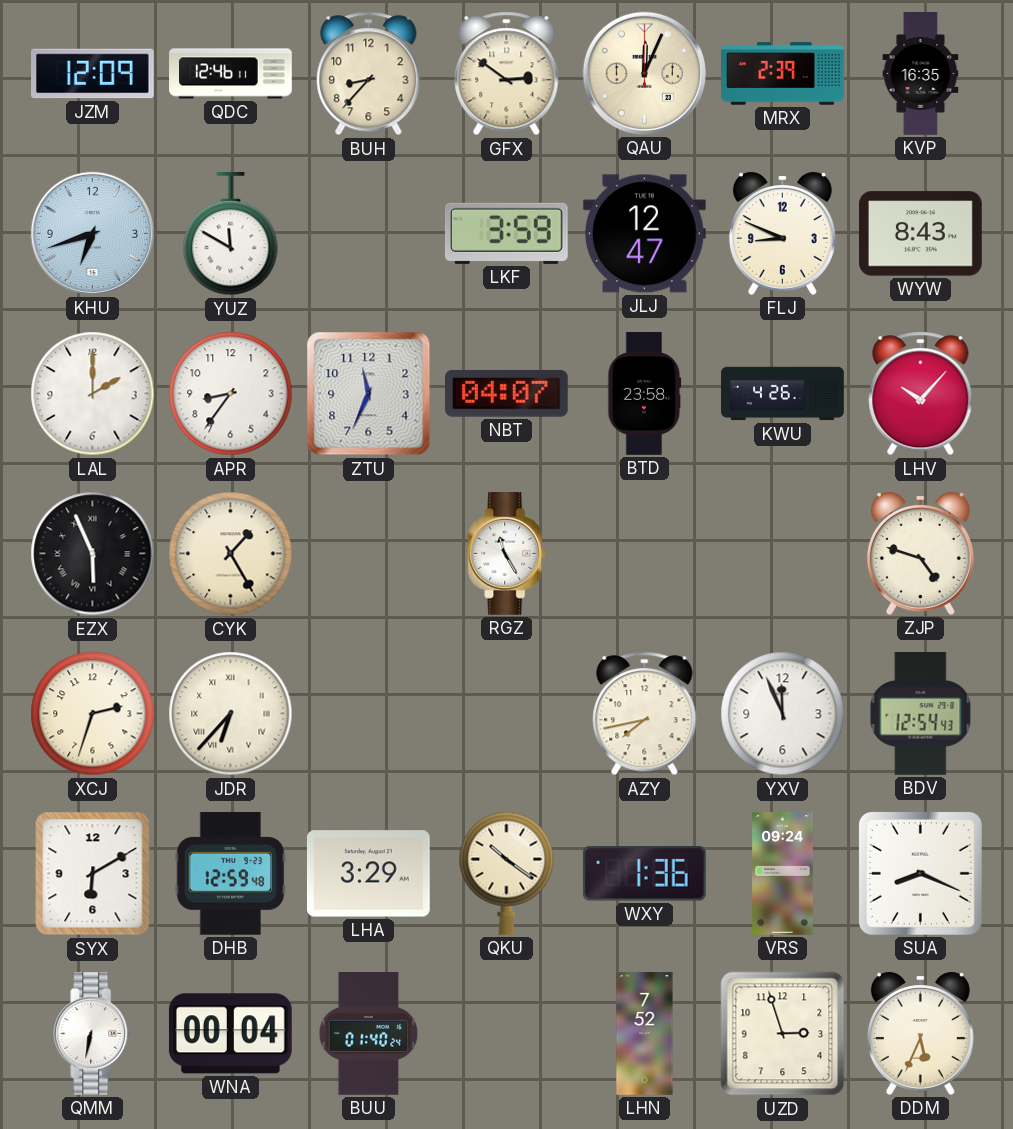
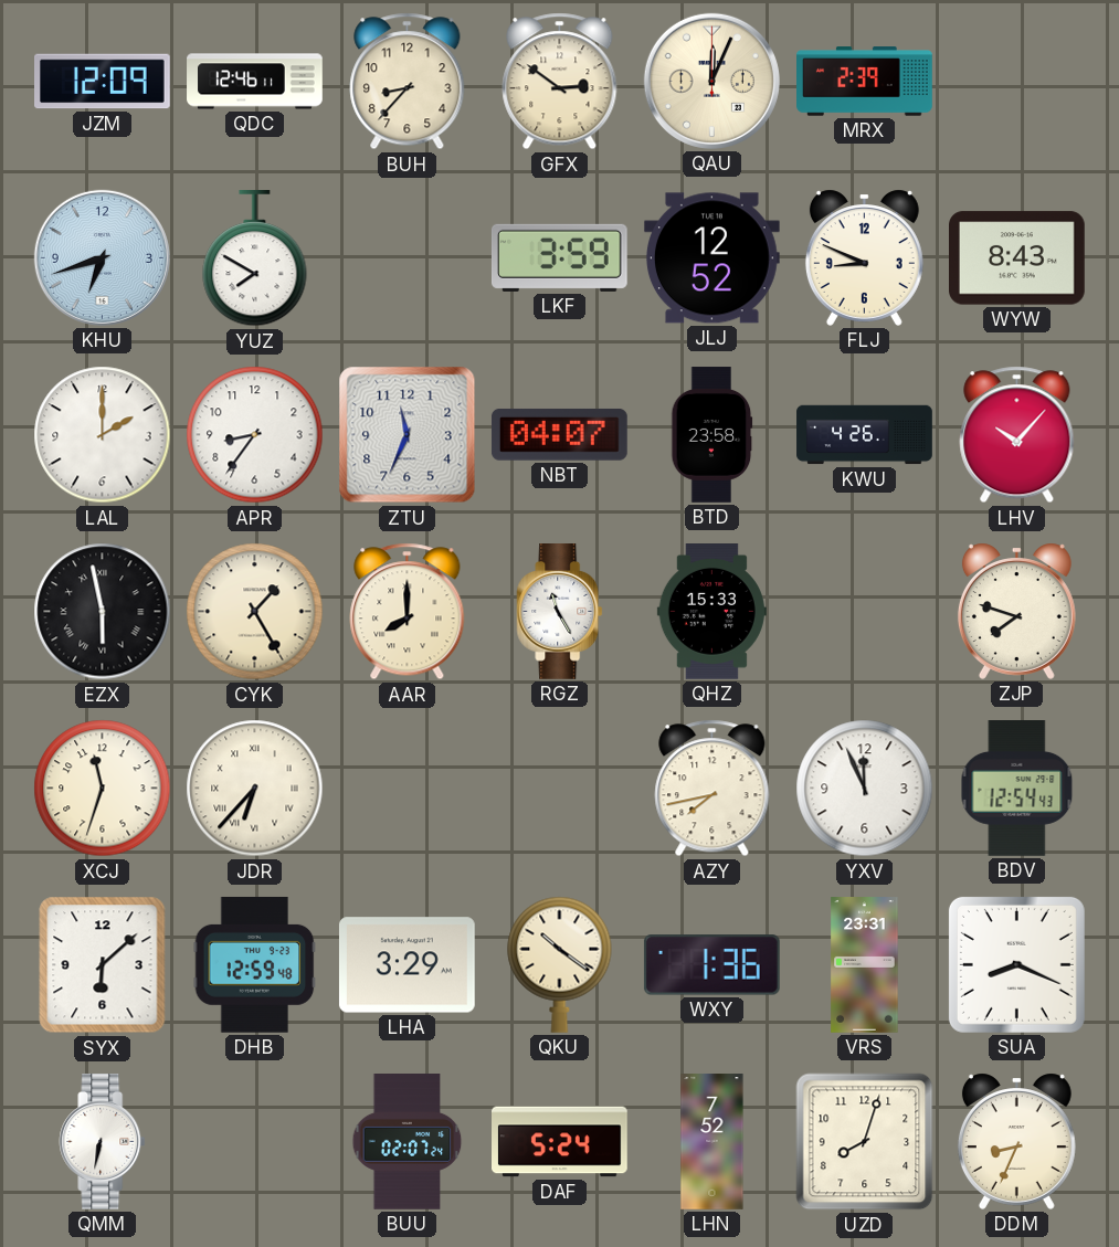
KVP: 16:35 -> none
YUZ: 11:50 -> 7:50
JLJ: 12:47 -> 12:52
EZX: 5:56 -> 5:58
AAR: none -> 8:00
QHZ: none -> 15:33
ZJP: 4:48 -> 7:48
XCJ: 2:33 -> 11:33
SYX: 6:10 -> 6:08
VRS: 09:24 -> 23:31
WNA: 00:04 -> none
BUU: 01:40 -> 02:07
DAF: none -> 5:24
UZD: 2:57 -> 8:03
DDM: 5:34 -> 8:34
